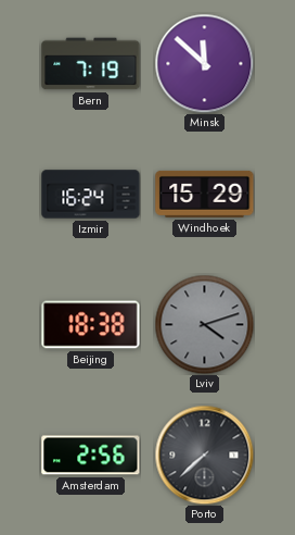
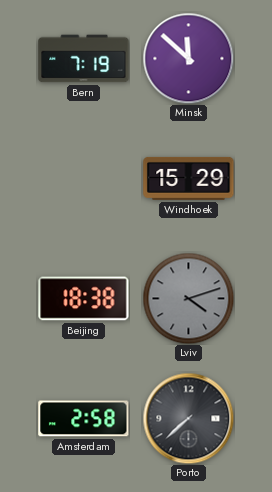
Izmir: 16:24 -> none
Amsterdam: 2:56 -> 2:58
